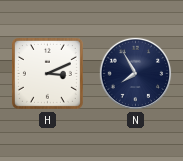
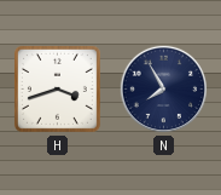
H: 3:11 -> 3:42
